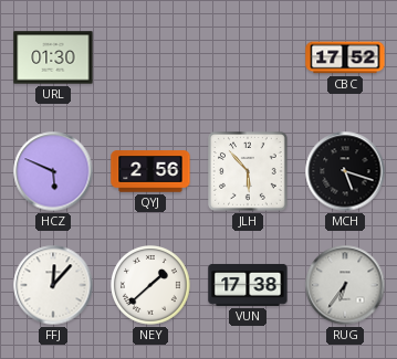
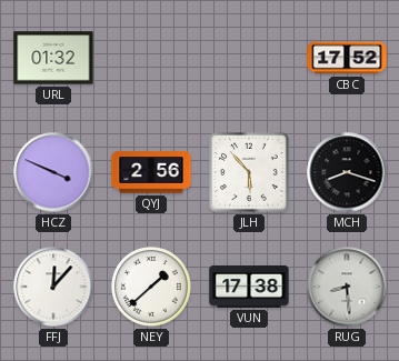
URL: 01:30 -> 01:32
HCZ: 5:49 -> 3:49
MCH: 5:18 -> 8:18
RUG: 6:36 -> 8:29
